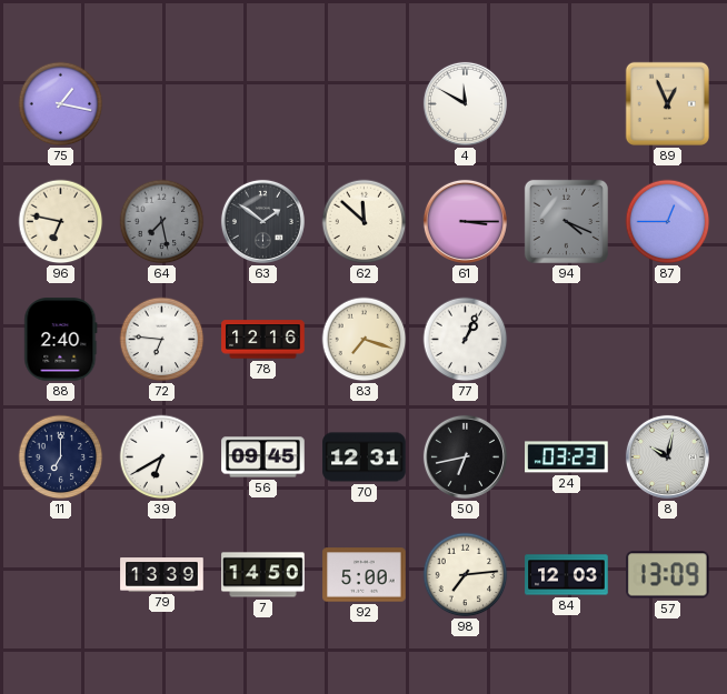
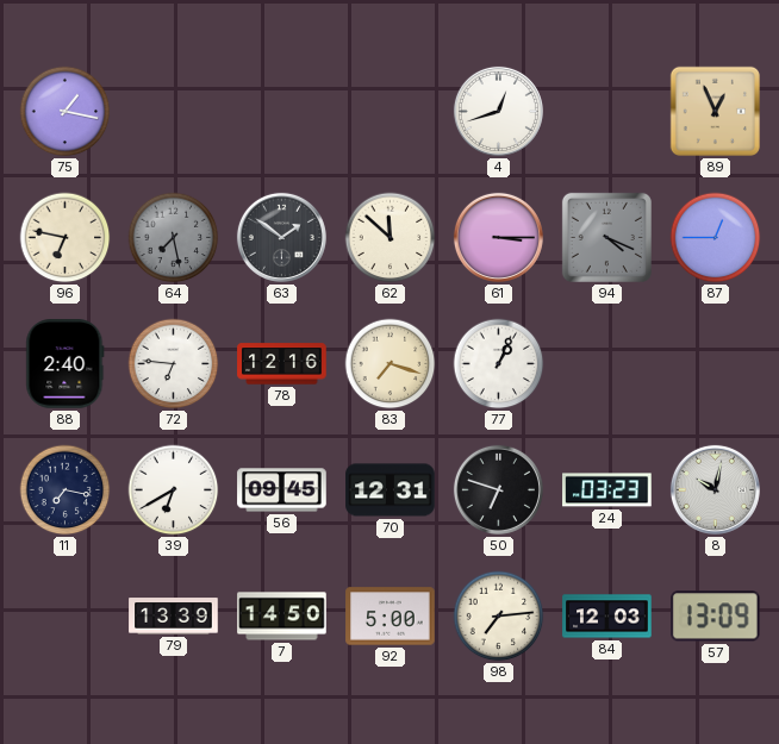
4: 11:50 -> 12:42
11: 7:00 -> 7:17
50: 6:43 -> 6:48
